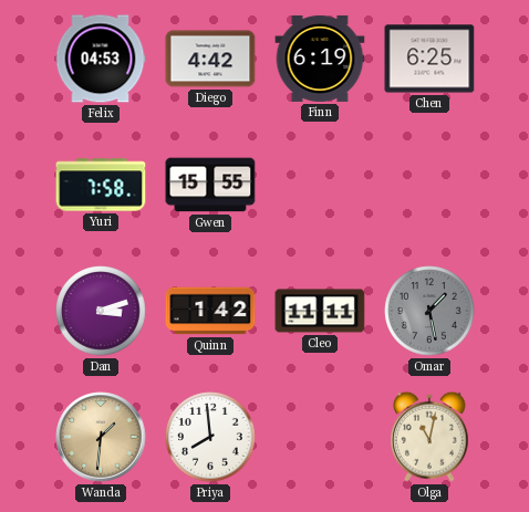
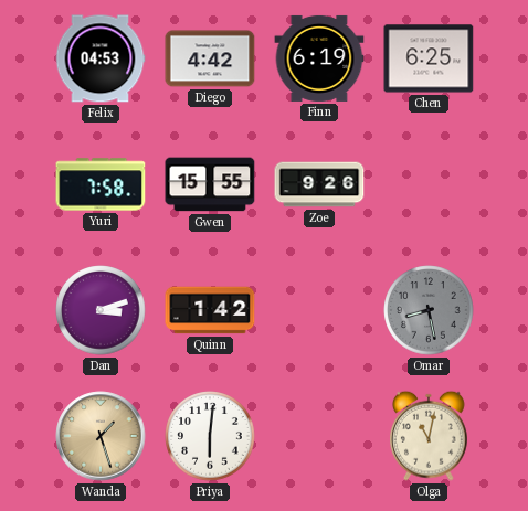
Zoe: none -> 9:26
Cleo: 11:11 -> none
Omar: 1:28 -> 8:28
Wanda: 1:31 -> 1:27
Priya: 7:59 -> 6:01
